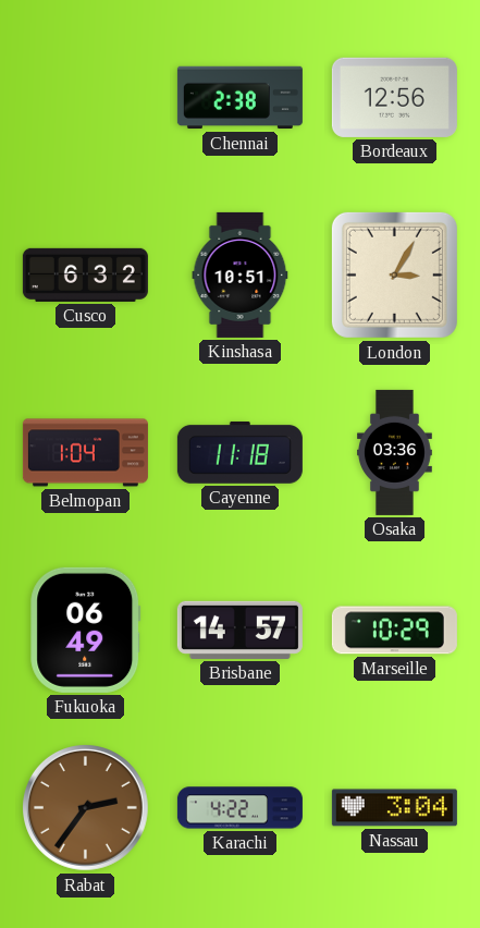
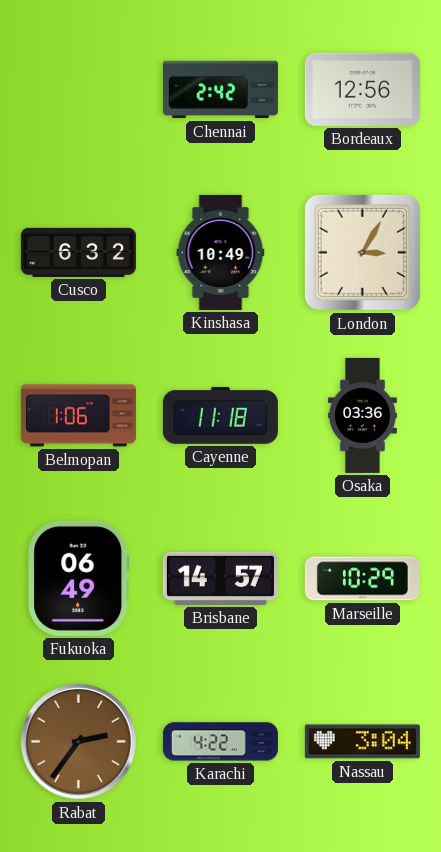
Chennai: 2:38 -> 2:42
Kinshasa: 10:51 -> 10:49
Belmopan: 1:04 -> 1:06
